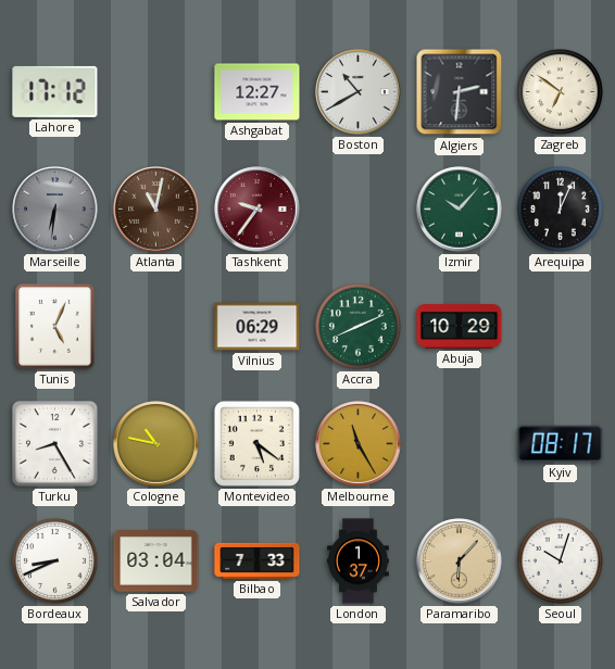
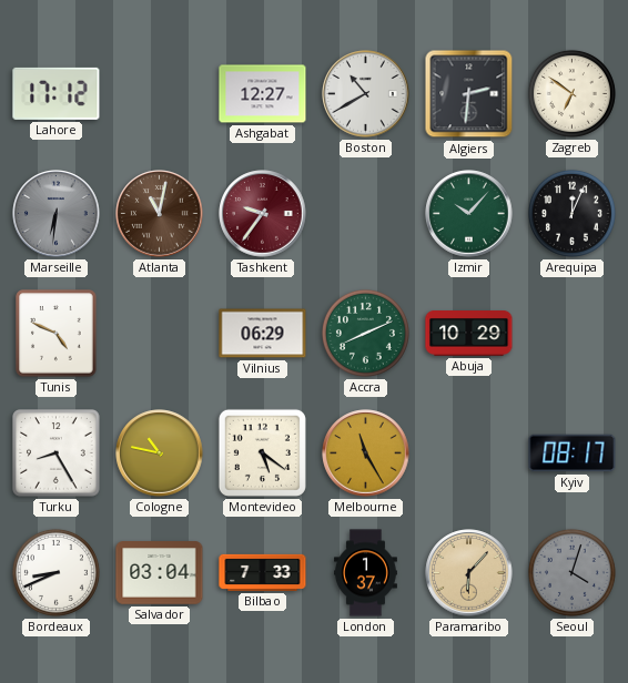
Tunis: 5:04 -> 4:49
Seoul: 10:03 -> 4:03
Seoul dial: white -> grey
